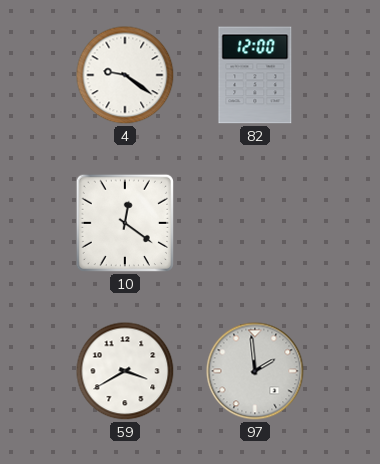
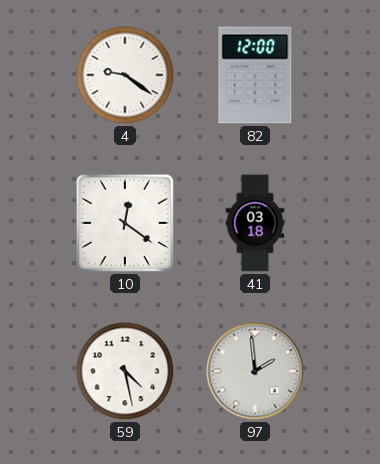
41: none -> 03:18
59: 3:40 -> 4:28
